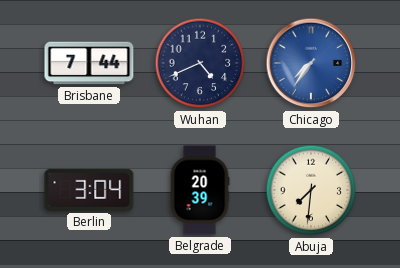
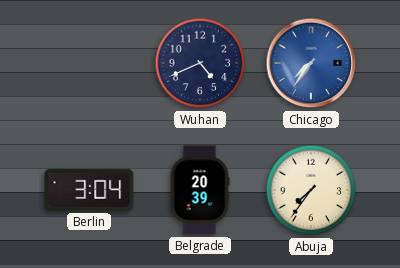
Brisbane: 7:44 -> none
Abuja: 7:31 -> 7:36
